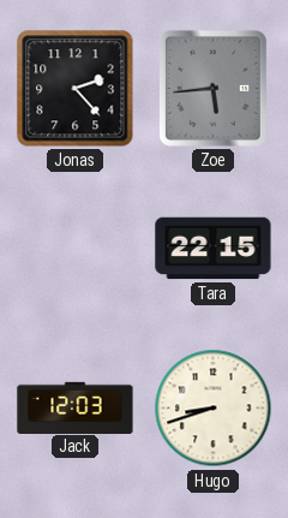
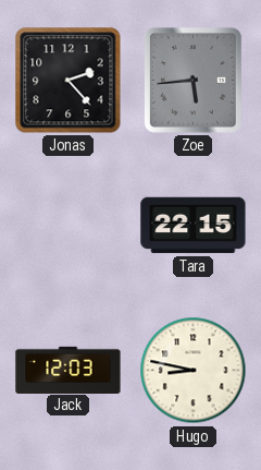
Hugo: 8:42 -> 8:47
